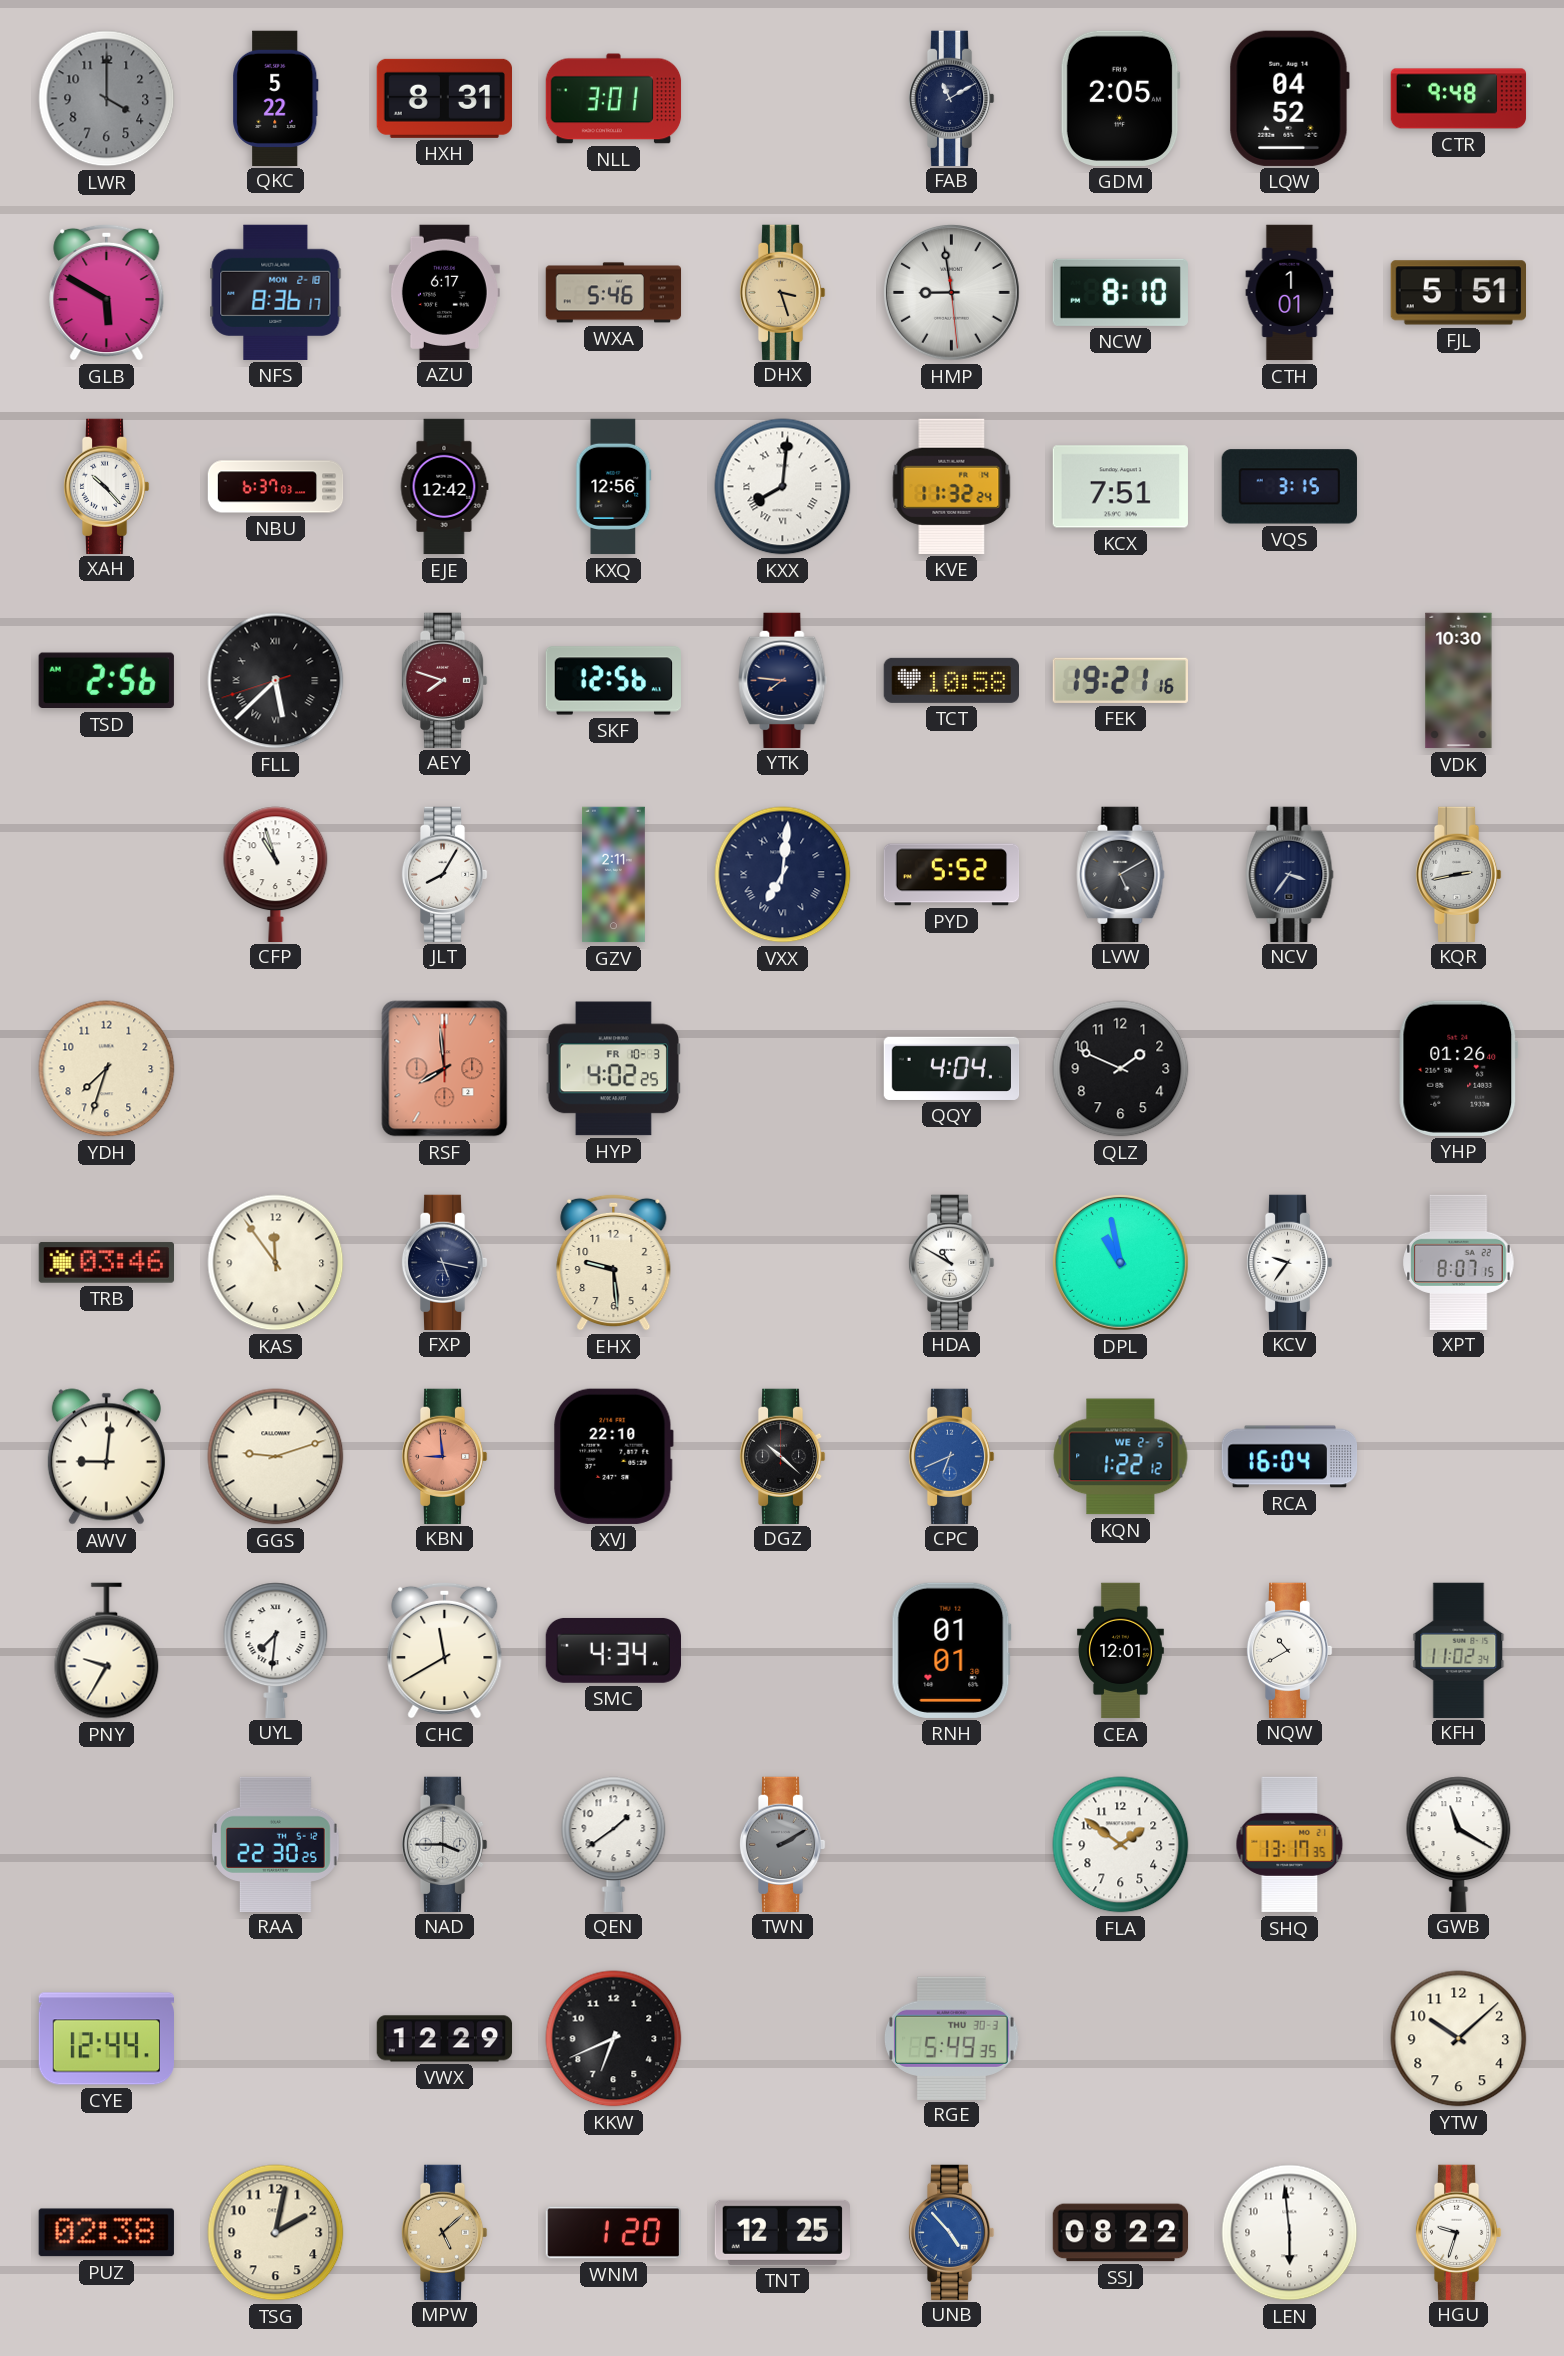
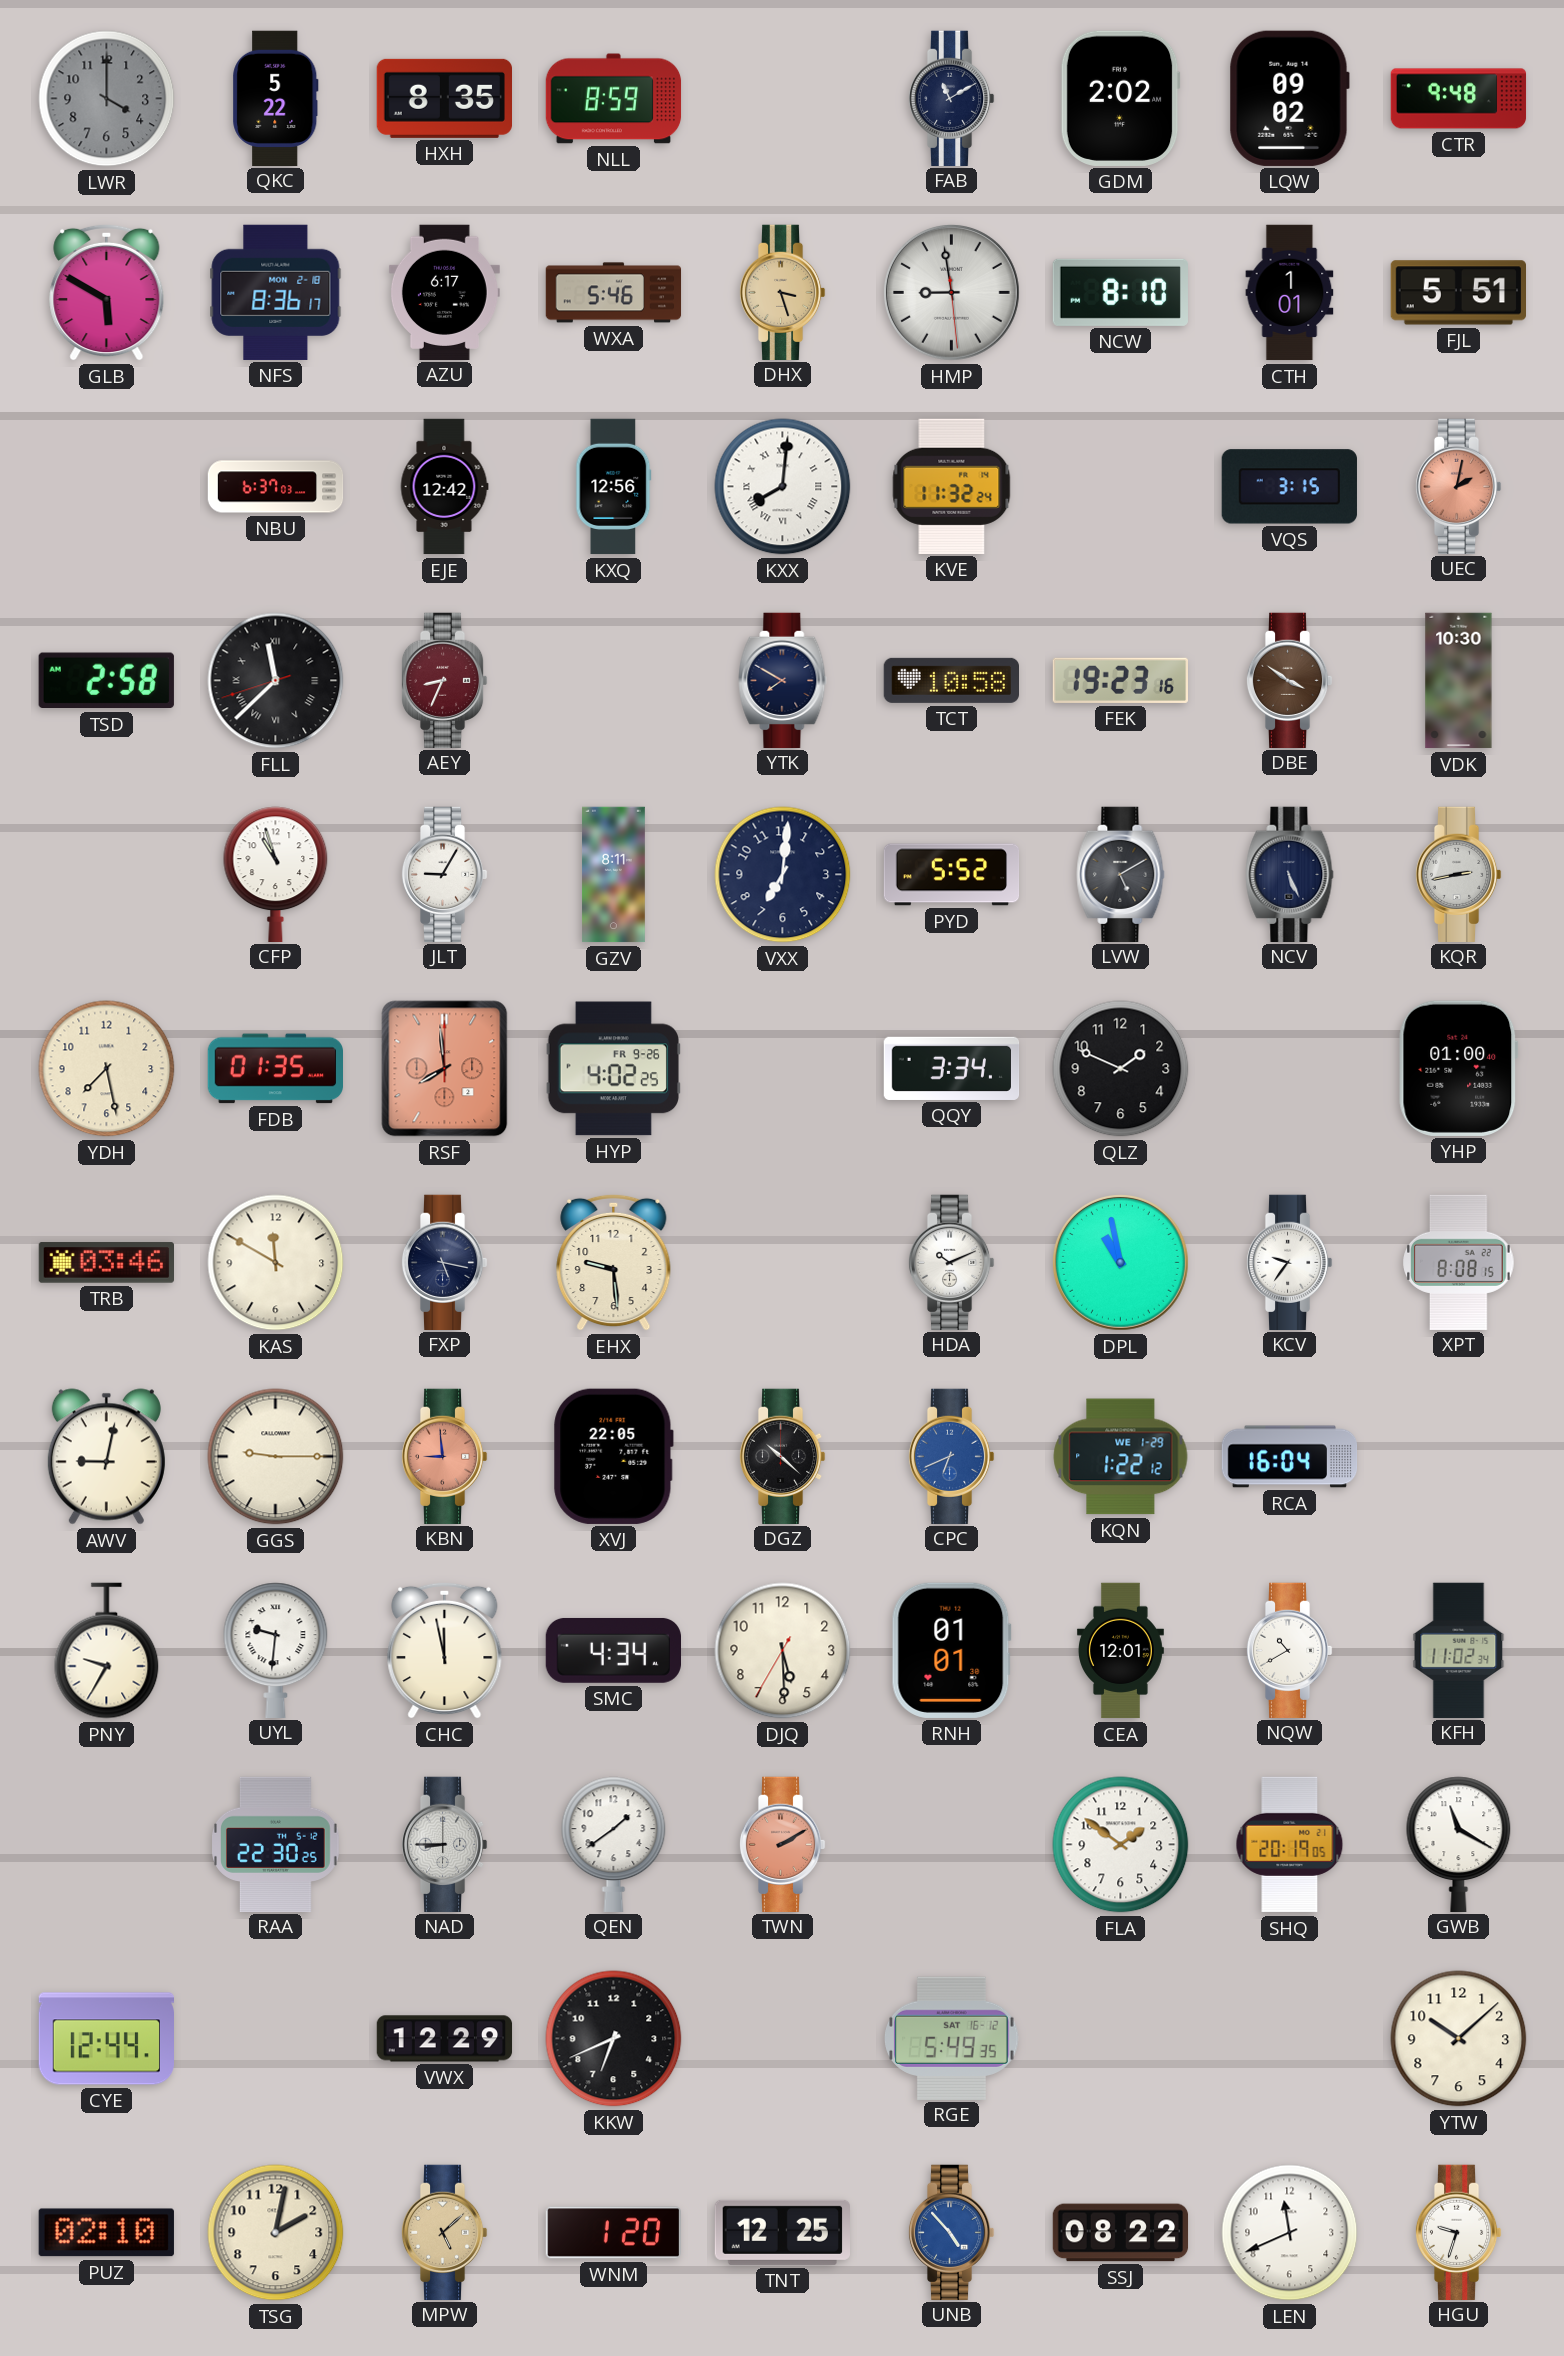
HXH: 8:31 -> 8:35
NLL: 3:01 -> 8:59
GDM: 2:05 -> 2:02
LQW: 04:52 -> 09:02
XAH: 10:23 -> none
KCX: 7:51 -> none
UEC: none -> 2:02
TSD: 2:56 -> 2:58
FLL: 5:37 -> 11:37
AEY: 7:48 -> 8:34
SKF: 12:56 -> none
YTK: 7:46 -> 7:50
FEK: 19:21 -> 19:23
DBE: none -> 3:51
JLT: 8:05 -> 9:05
GZV: 2:11 -> 8:11
VXX numerals: Roman -> Arabic
NCV: 3:36 -> 5:26
YDH: 7:33 -> 7:28
FDB: none -> 01:35
HYP date: FR 10-3 -> FR 9-26
QQY: 4:04 -> 3:34
YHP: 01:26 -> 01:00
KAS: 11:54 -> 11:50
HDA: 10:50 -> 10:11
XPT: 8:07 -> 8:08
AWV: 9:01 -> 9:02
GGS: 9:12 -> 9:15
XVJ: 22:10 -> 22:05
KQN date: WE 2-5 -> WE 1-29
UYL: 7:31 -> 9:31
CHC: 11:40 -> 11:58
DJQ: none -> 5:29
NAD: 3:45 -> 8:45
TWN dial: grey -> salmon
SHQ: 13:17 -> 20:19
RGE date: THU 30-3 -> SAT 16-12
PUZ: 02:38 -> 02:10
LEN: 5:59 -> 11:41
